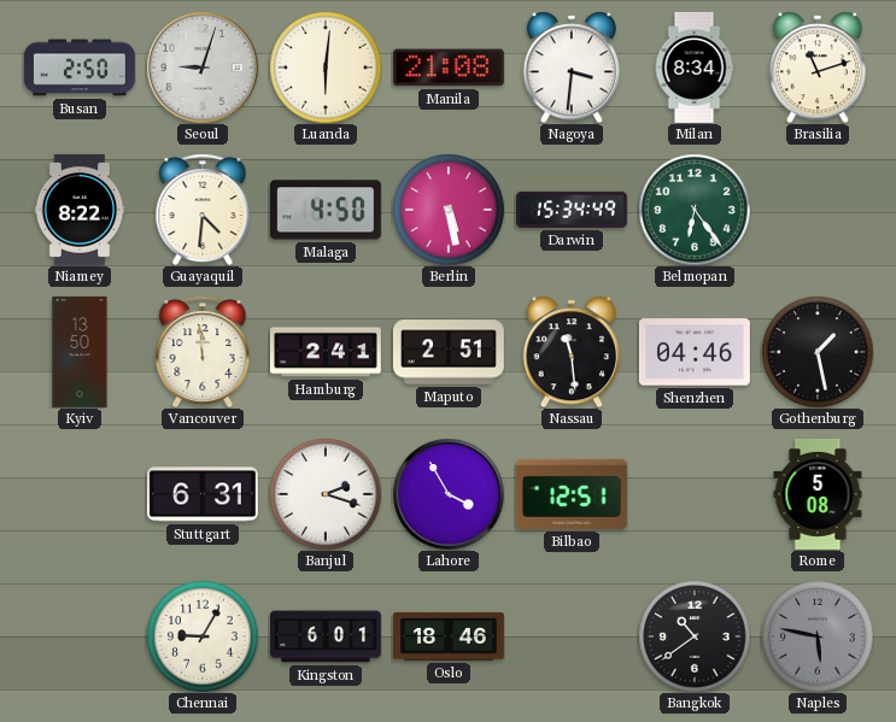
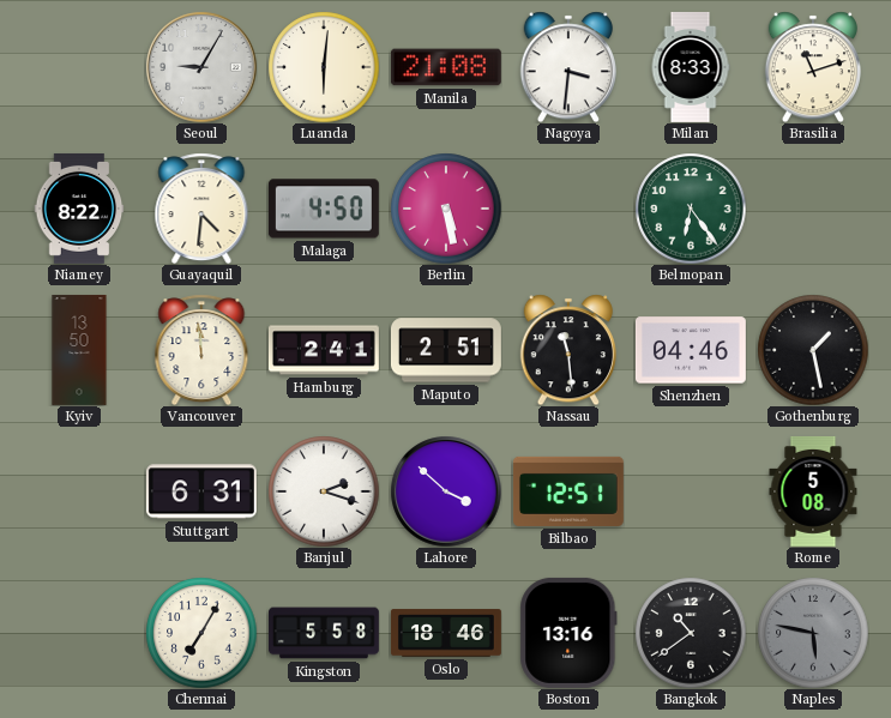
Busan: 2:50 -> none
Seoul: 9:03 -> 9:05
Milan: 8:34 -> 8:33
Darwin: 15:34 -> none
Lahore: 3:55 -> 3:52
Chennai: 9:05 -> 7:05
Kingston: 6:01 -> 5:58
Boston: none -> 13:16
